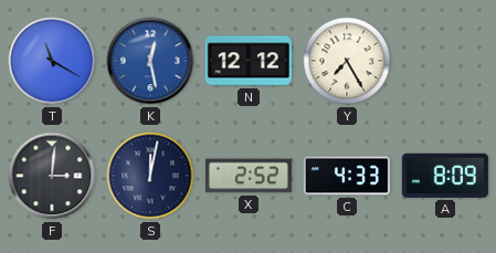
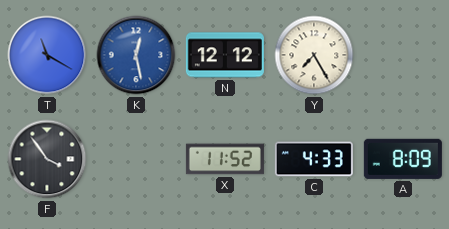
F: 3:01 -> 3:54
S: 12:02 -> none
X: 2:52 -> 11:52
